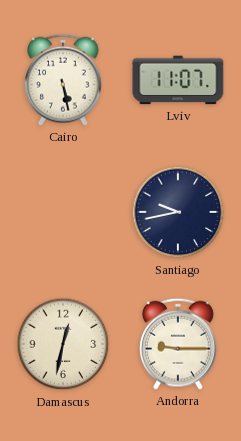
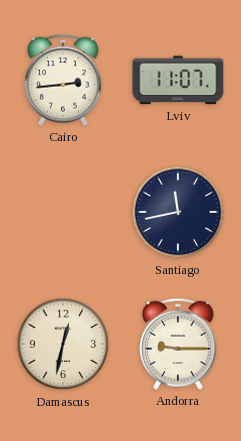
Cairo: 5:28 -> 2:44
Santiago: 9:43 -> 11:43
